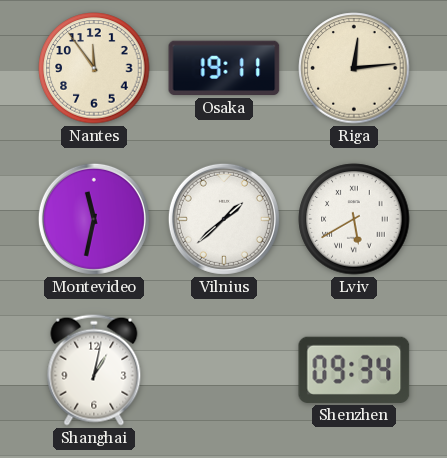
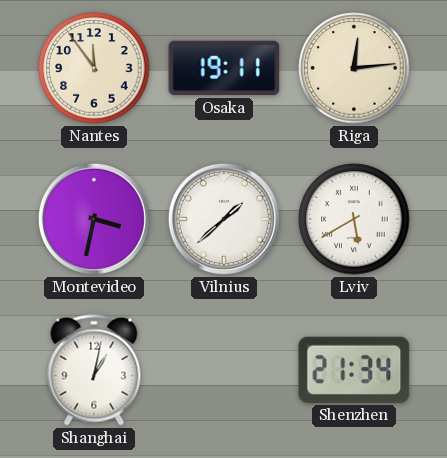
Montevideo: 11:32 -> 3:32
Shenzhen: 09:34 -> 21:34
